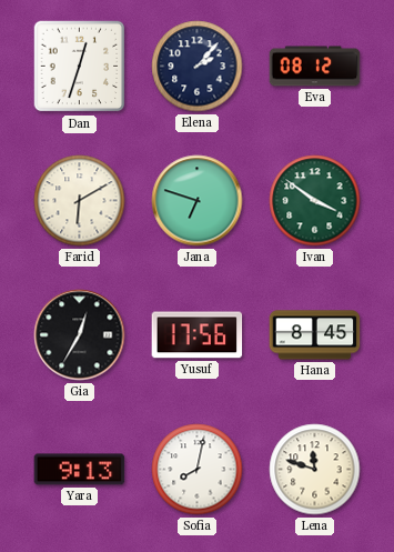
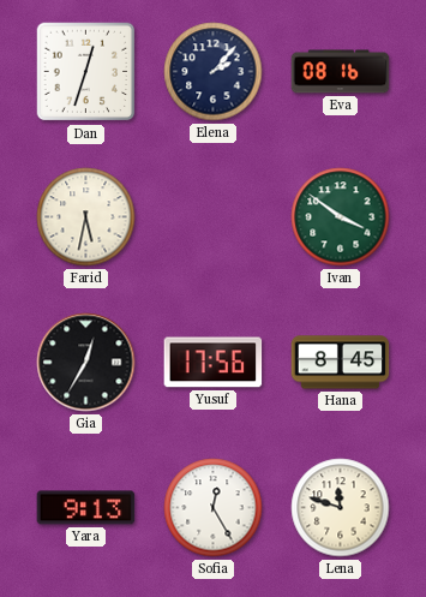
Eva: 08:12 -> 08:16
Farid: 6:10 -> 5:32
Jana: 6:48 -> none
Sofia: 8:02 -> 12:25
